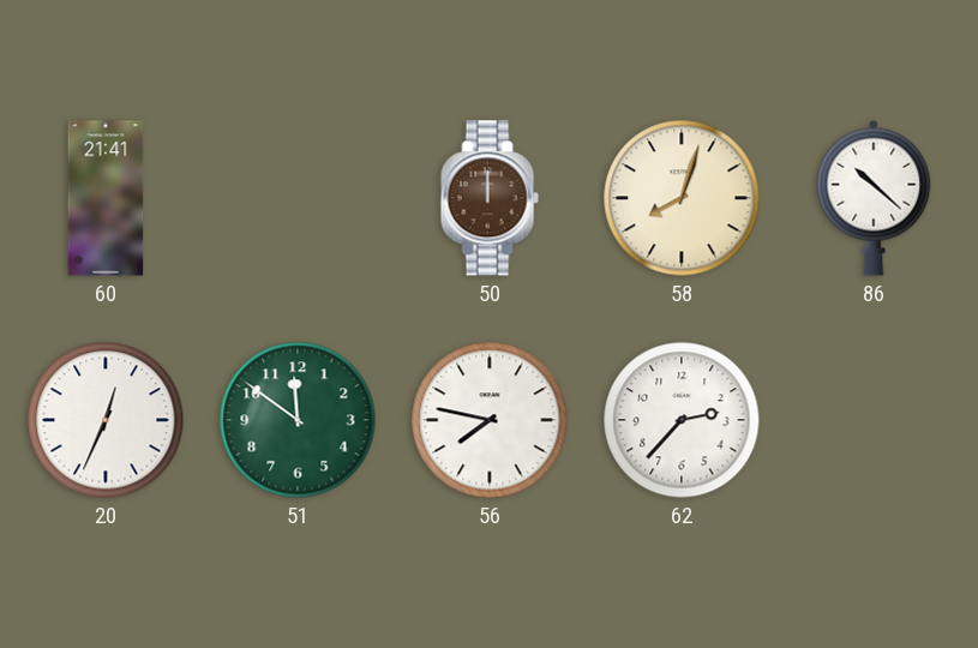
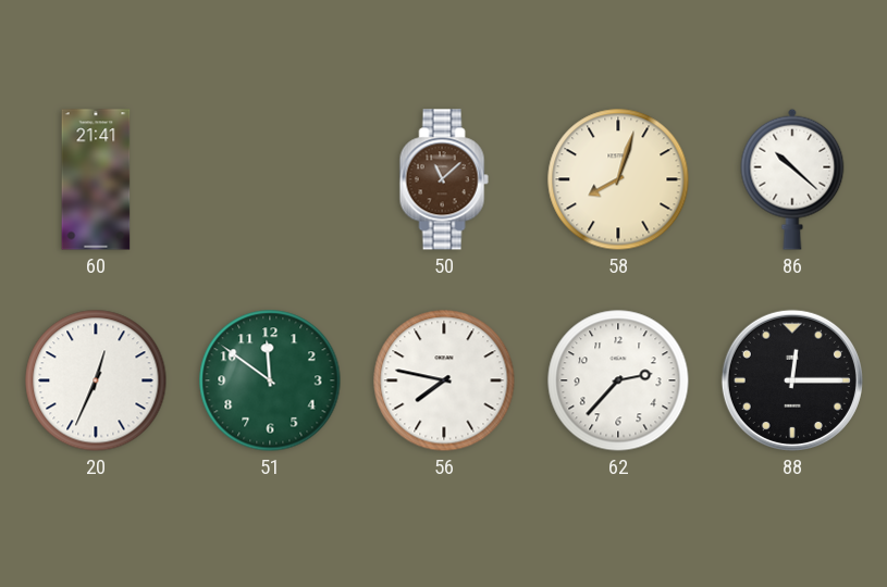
50: 12:00 -> 11:08
88: none -> 12:15
